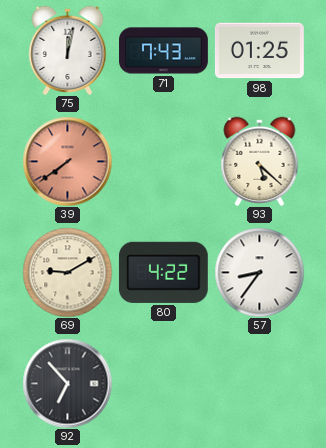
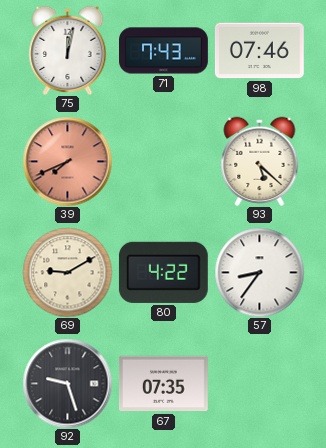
98: 01:25 -> 07:46
39: 7:39 -> 7:41
92: 6:53 -> 9:27
67: none -> 07:35
